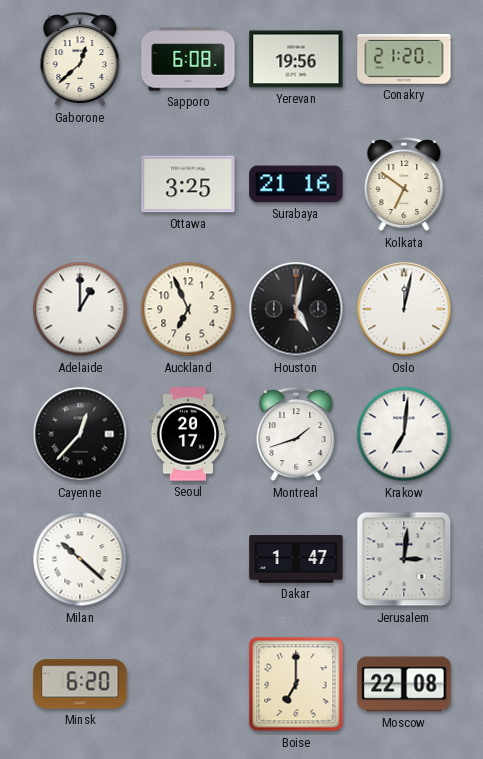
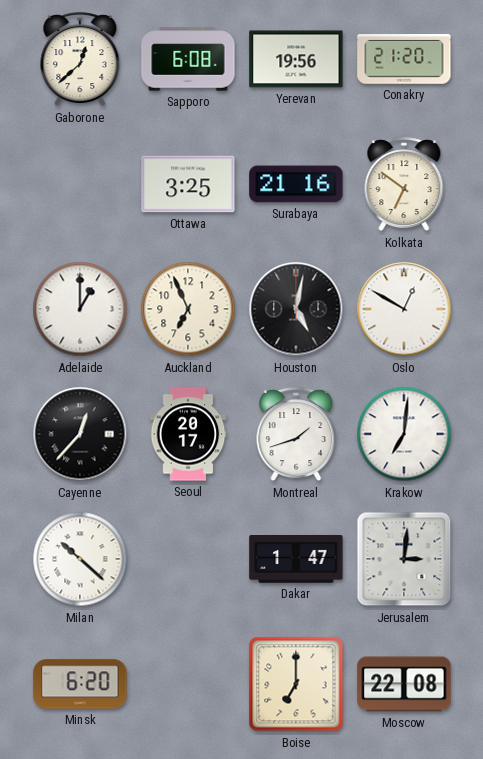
Oslo: 12:02 -> 12:50
